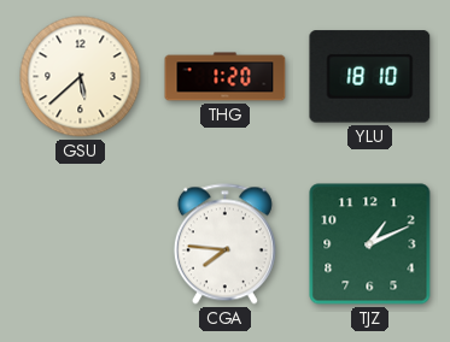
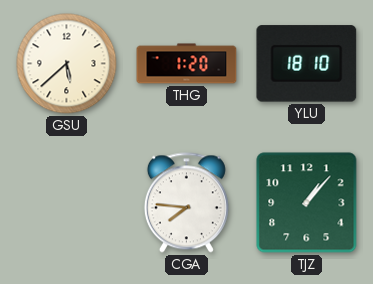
TJZ: 1:11 -> 1:07
